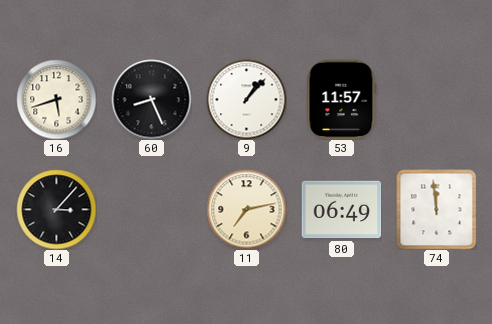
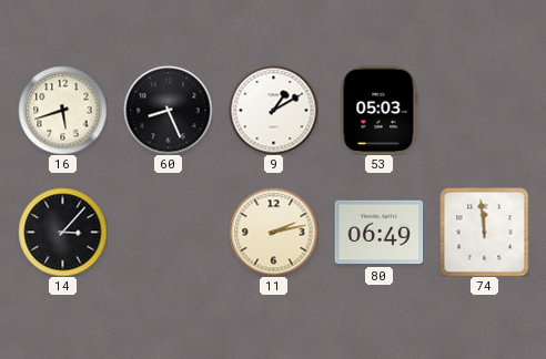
9: 1:07 -> 1:10
53: 11:57 -> 05:03
11: 7:13 -> 2:13
